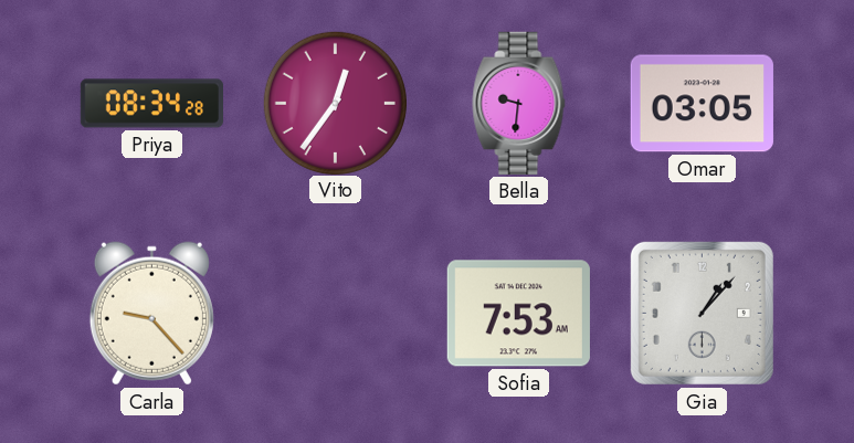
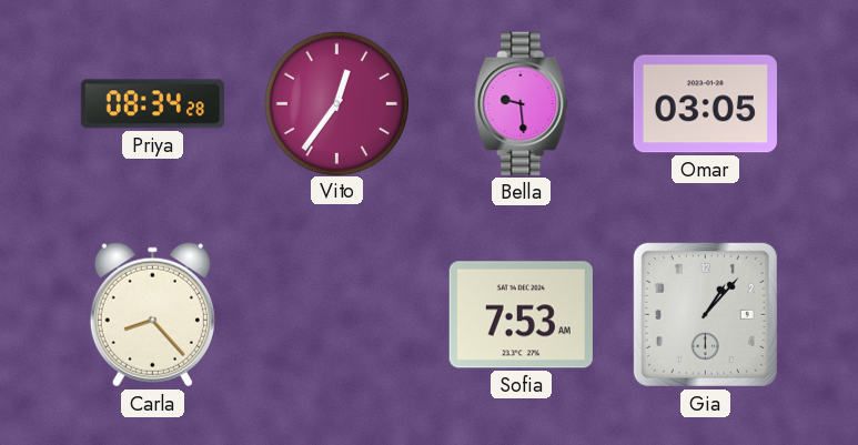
Bella: 9:31 -> 9:29
Carla: 9:23 -> 8:23
